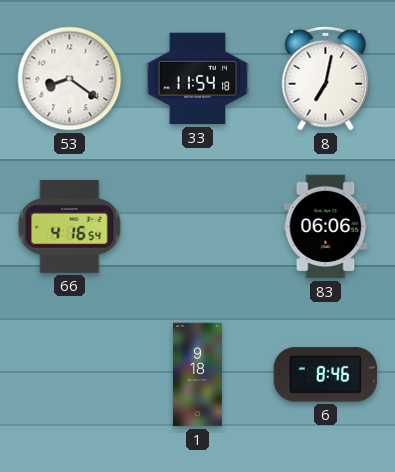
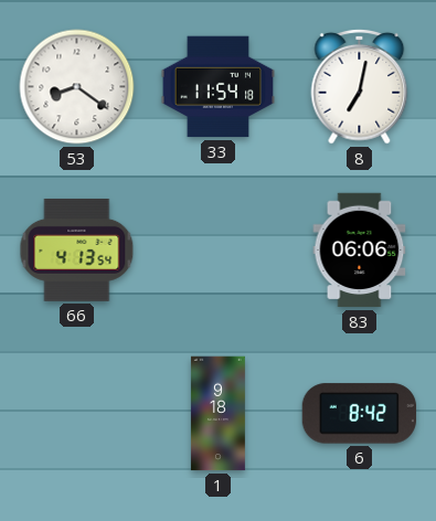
66: 4:16 -> 4:13
6: 8:46 -> 8:42
